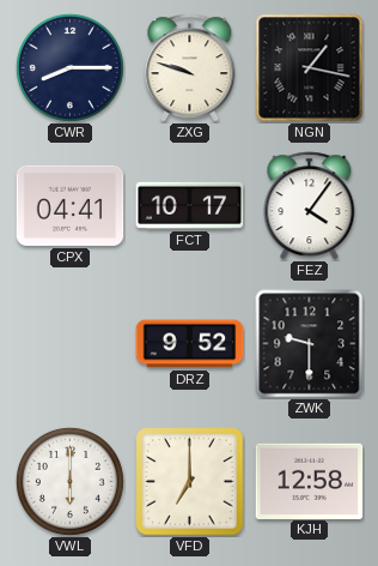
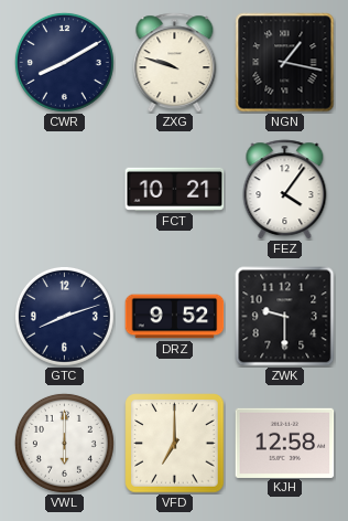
CWR: 8:15 -> 8:10
CPX: 04:41 -> none
FCT: 10:17 -> 10:21
GTC: none -> 8:12
